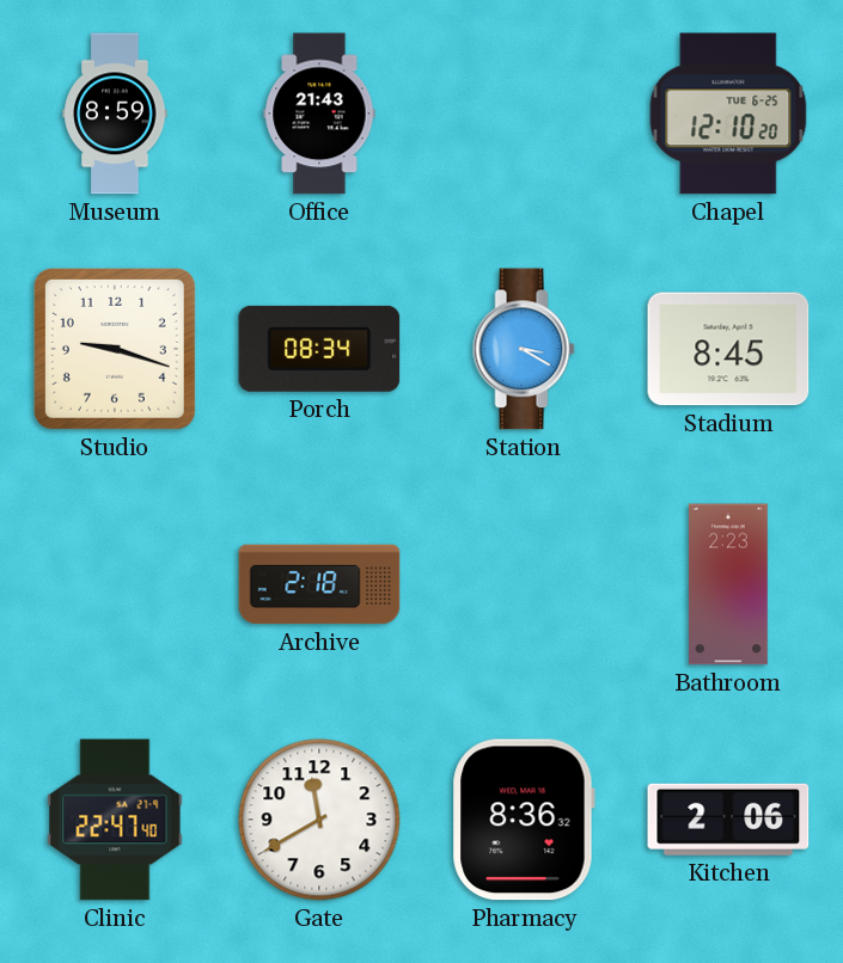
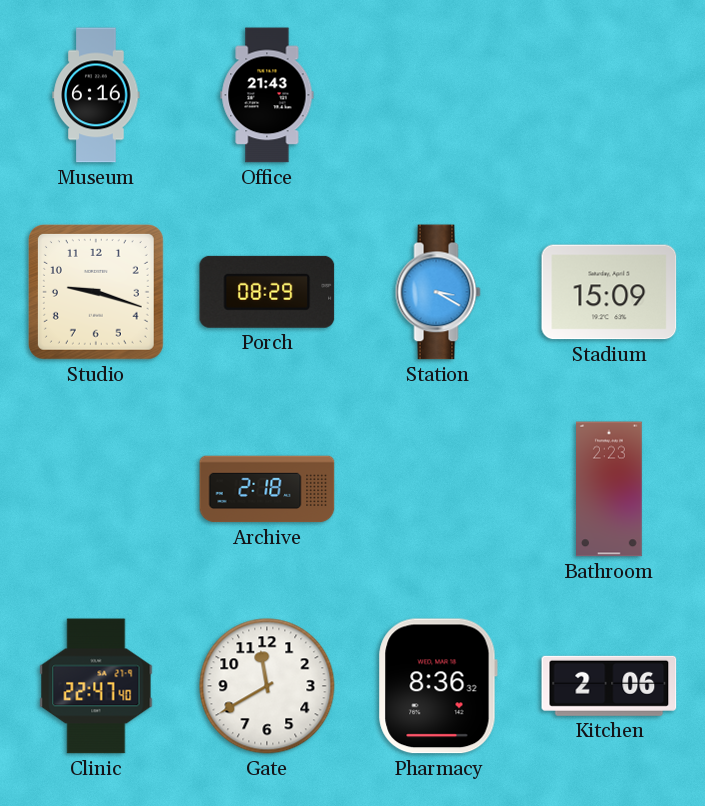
Museum: 8:59 -> 6:16
Chapel: 12:10 -> none
Porch: 08:34 -> 08:29
Stadium: 8:45 -> 15:09
